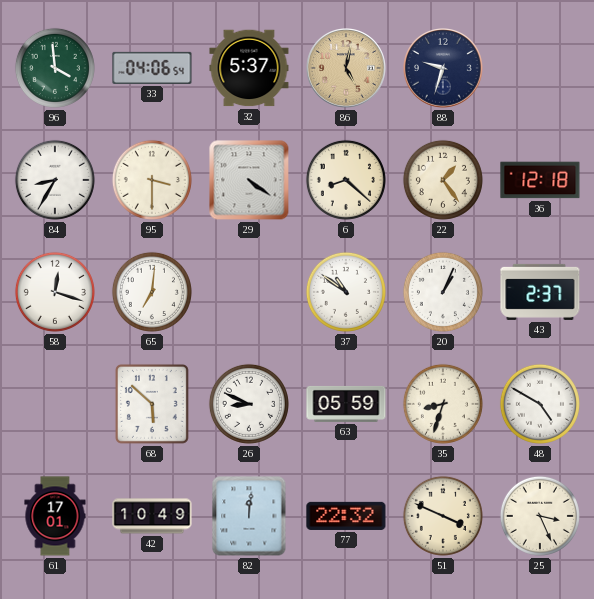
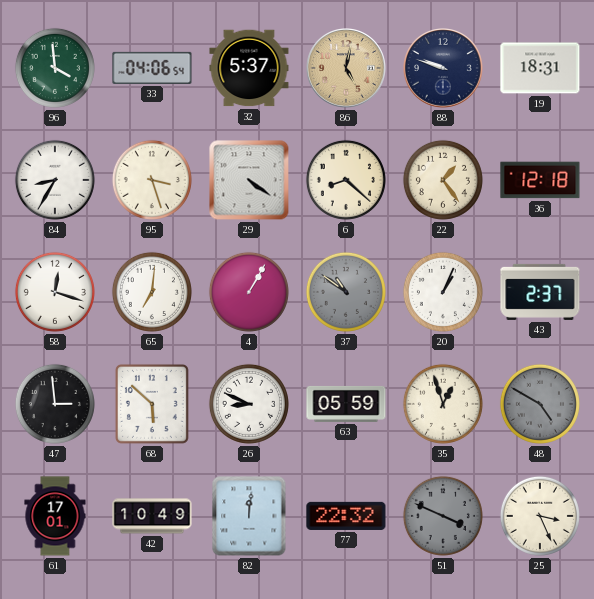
88: 9:33 -> 9:48
19: none -> 18:31
95: 3:30 -> 3:27
4: none -> 1:05
37 dial: white -> grey
47: none -> 2:59
35: 8:33 -> 12:57
48 dial: white -> grey
51 dial: cream -> grey
